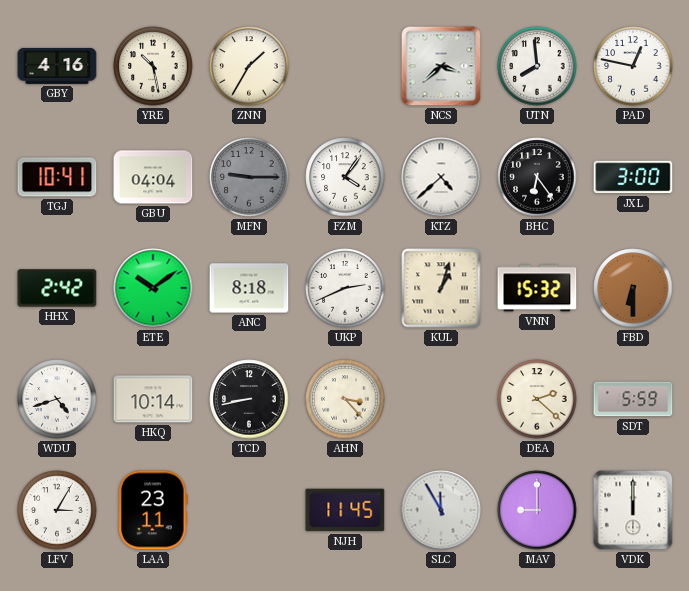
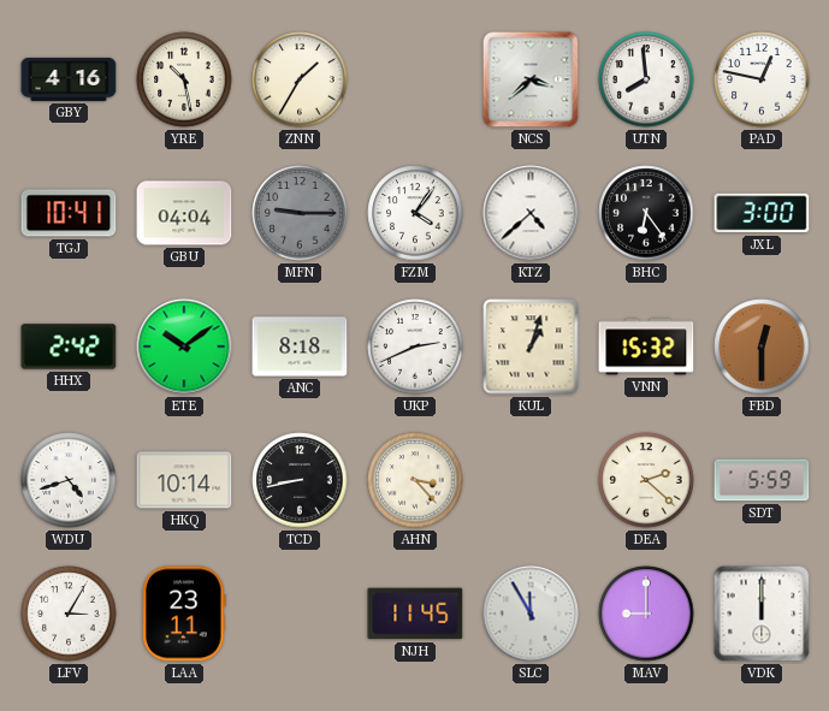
FBD: 6:30 -> 12:30
